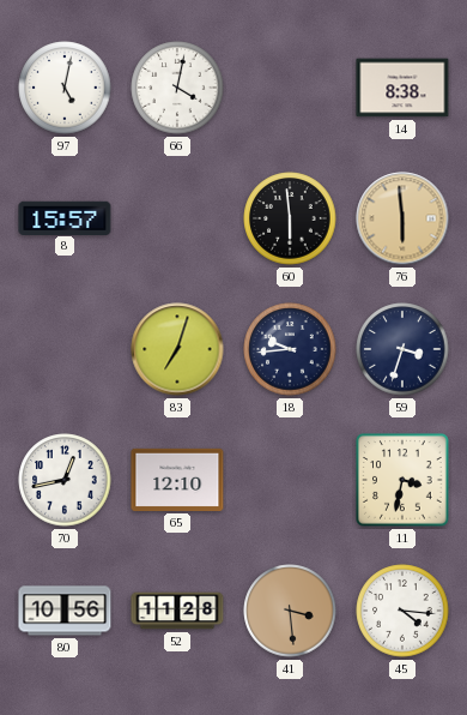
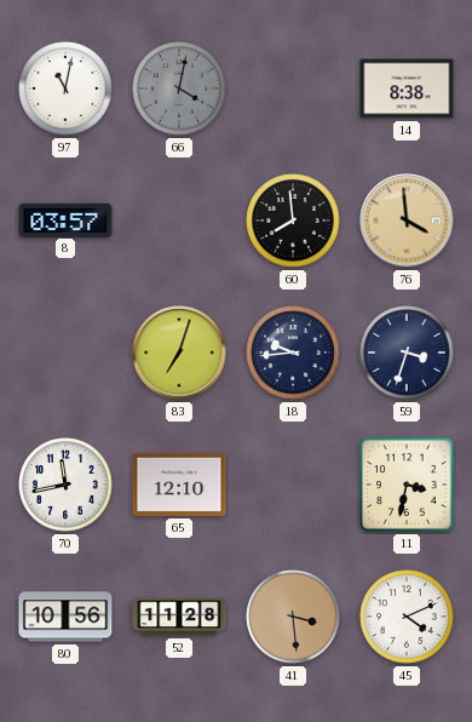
97: 5:02 -> 11:02
66 dial: white -> grey
8: 15:57 -> 03:57
60: 5:59 -> 7:59
76: 5:59 -> 3:59
70: 12:43 -> 11:43
45: 4:16 -> 4:11
